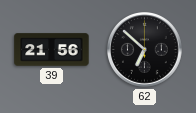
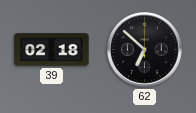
39: 21:56 -> 02:18
